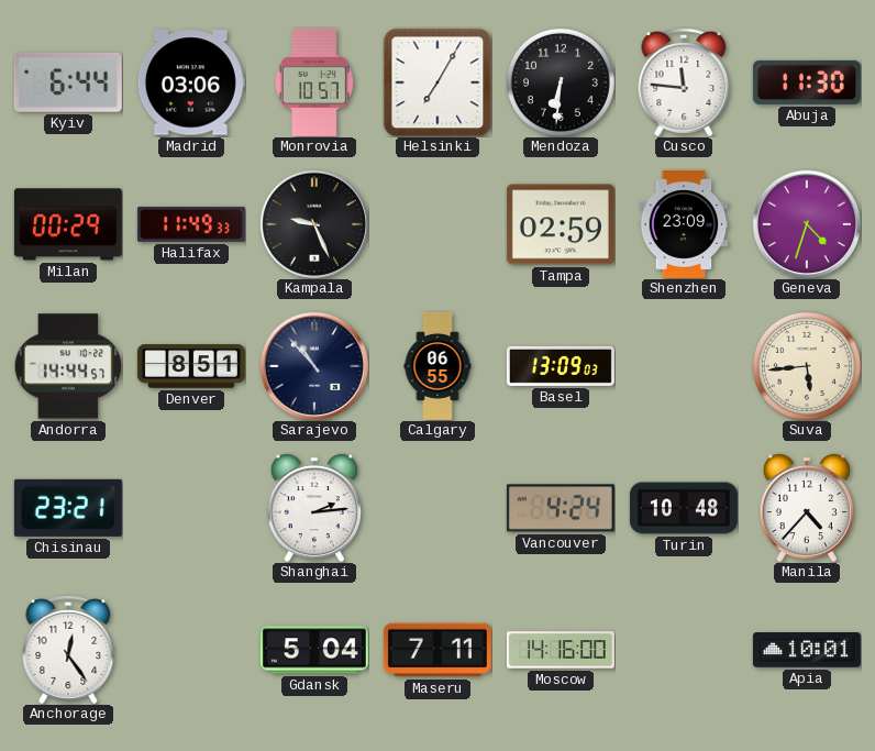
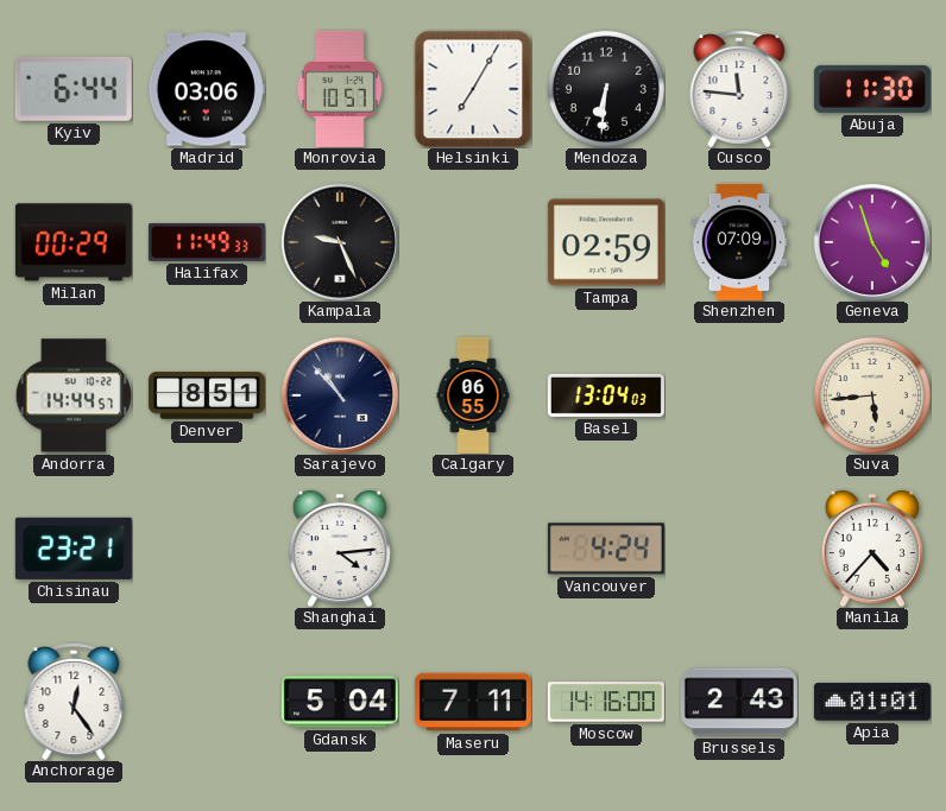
Shenzhen: 23:09 -> 07:09
Geneva: 4:33 -> 4:57
Basel: 13:09 -> 13:04
Shanghai: 2:14 -> 4:14
Turin: 10:48 -> none
Brussels: none -> 2:43
Apia: 10:01 -> 01:01
